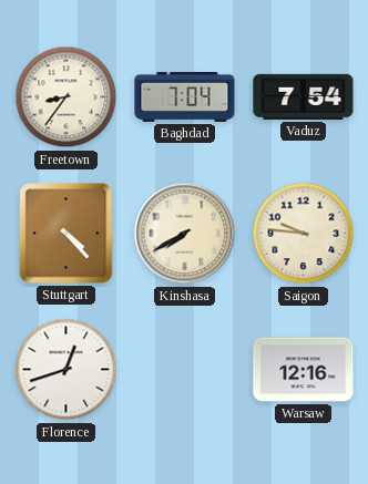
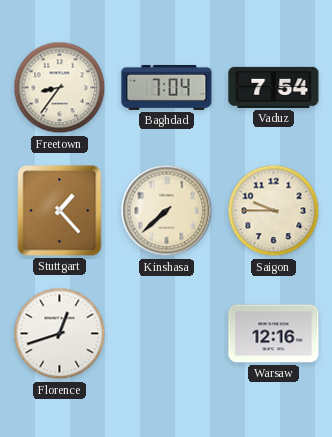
Stuttgart: 4:23 -> 1:23
Kinshasa: 7:40 -> 7:38
Saigon: 9:46 -> 9:45
